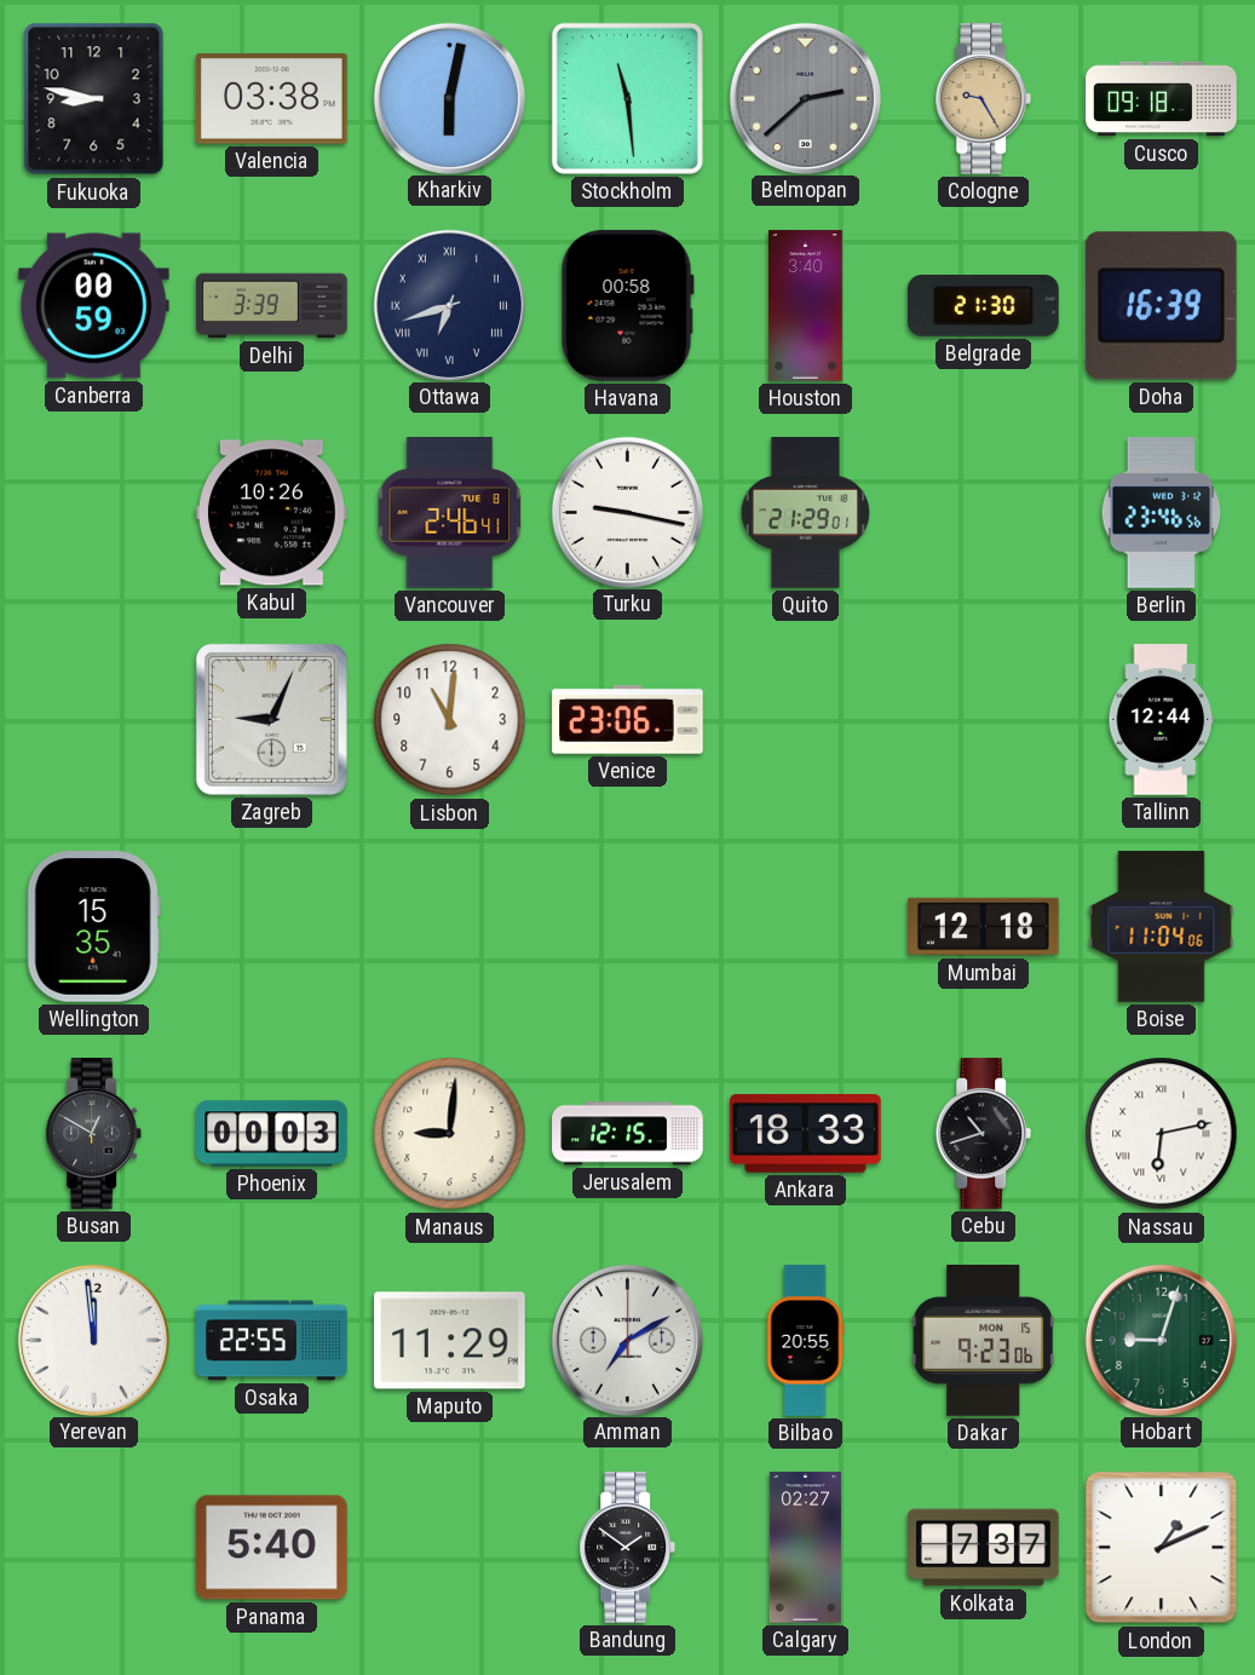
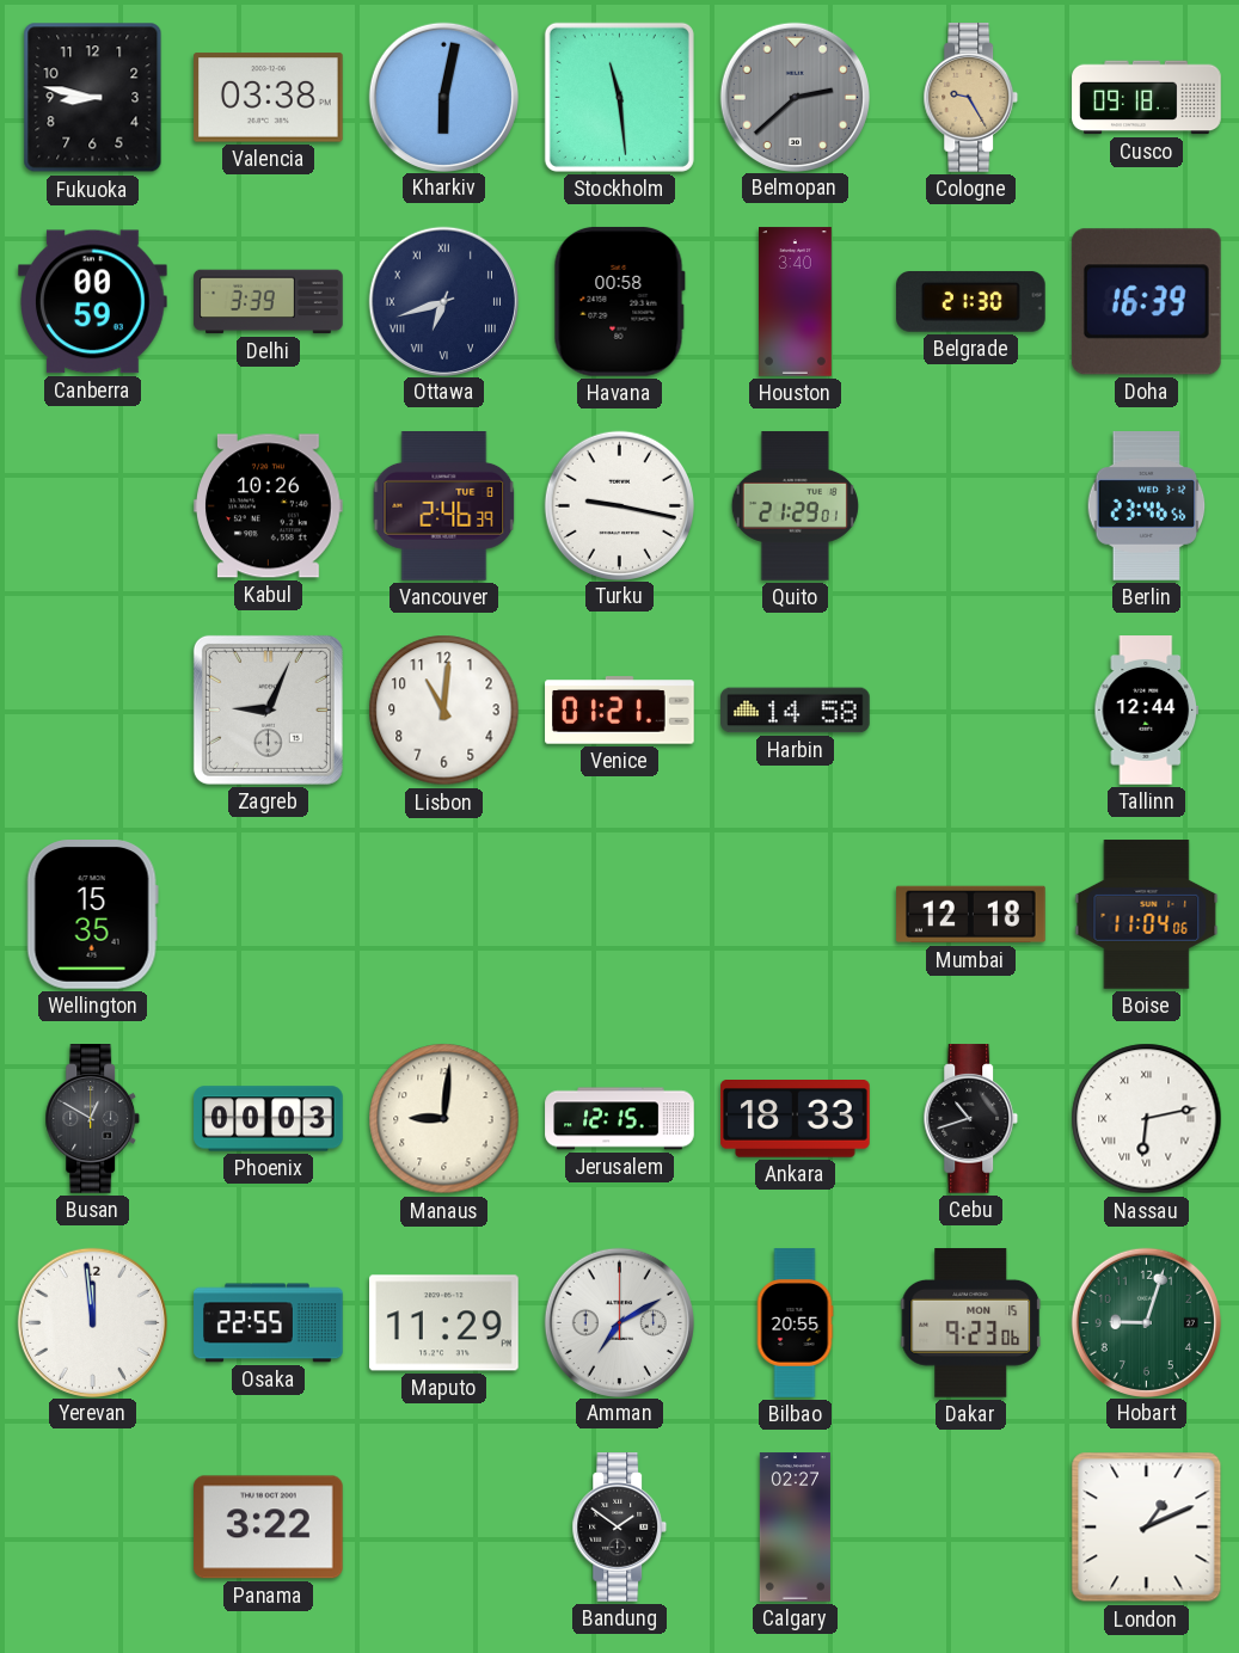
Vancouver: 2:46:41 -> 2:46:39
Venice: 23:06 -> 01:21
Harbin: none -> 14:58
Panama: 5:40 -> 3:22
Kolkata: 7:37 -> none
